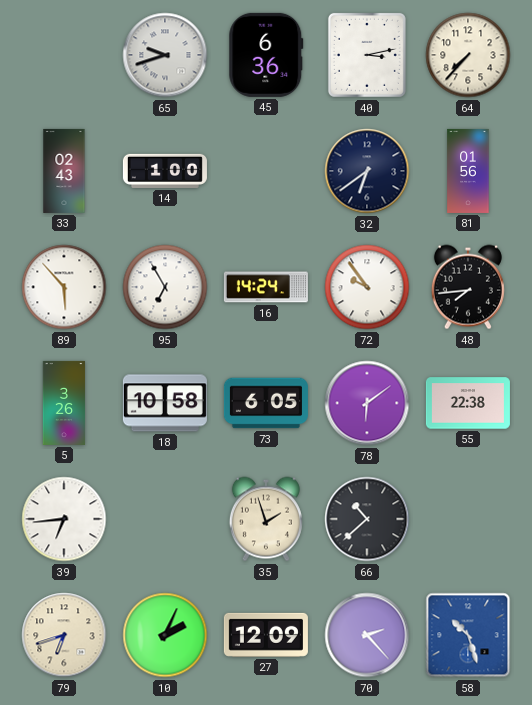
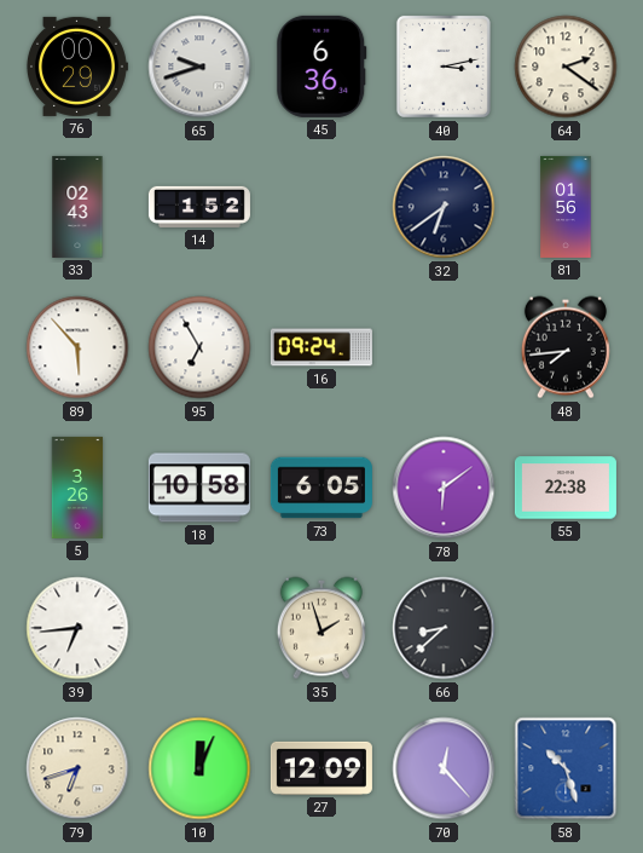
76: none -> 00:29
64: 7:37 -> 2:21
14: 1:00 -> 1:52
16: 14:24 -> 09:24
72: 9:54 -> none
66: 10:38 -> 8:38
10: 2:04 -> 12:04
70: 2:23 -> 12:23
